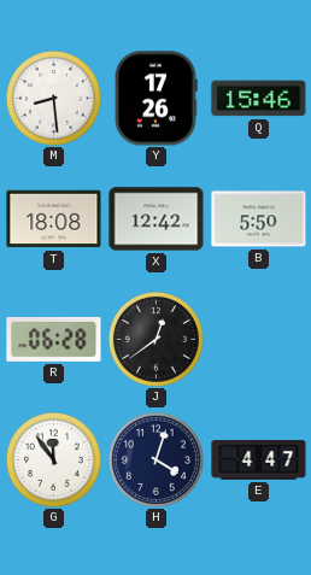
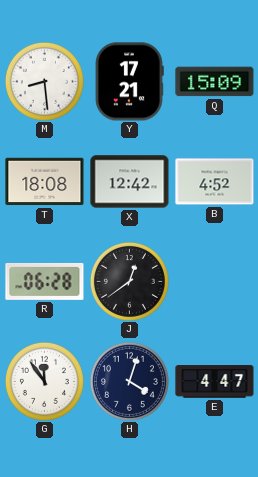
Y: 17:26 -> 17:21
Q: 15:46 -> 15:09
B: 5:50 -> 4:52
